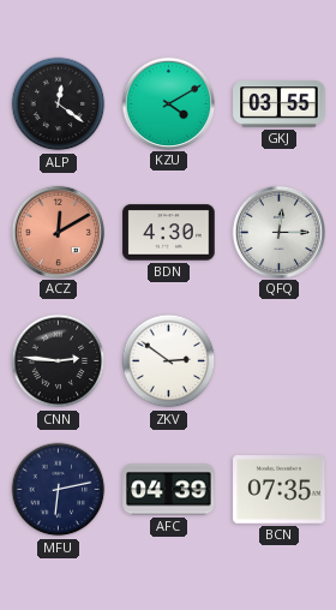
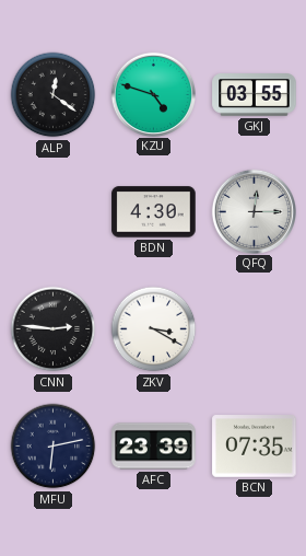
KZU: 4:10 -> 4:48
ACZ: 12:10 -> none
ZKV: 2:51 -> 3:20
AFC: 04:39 -> 23:39
